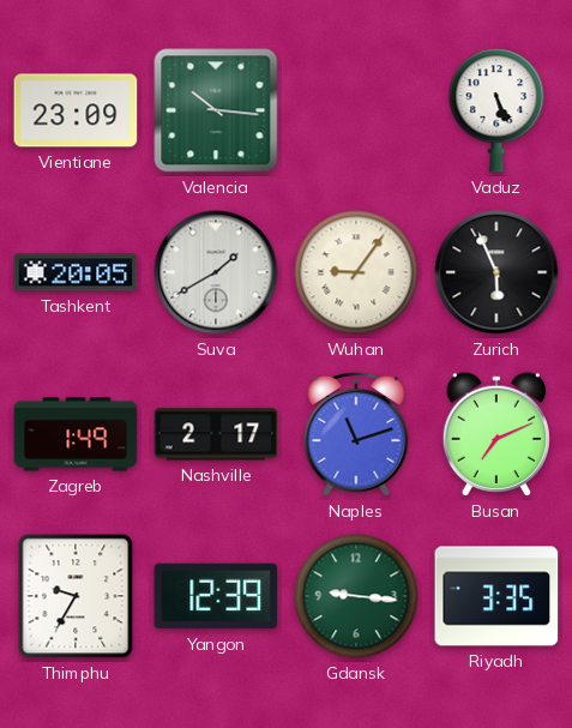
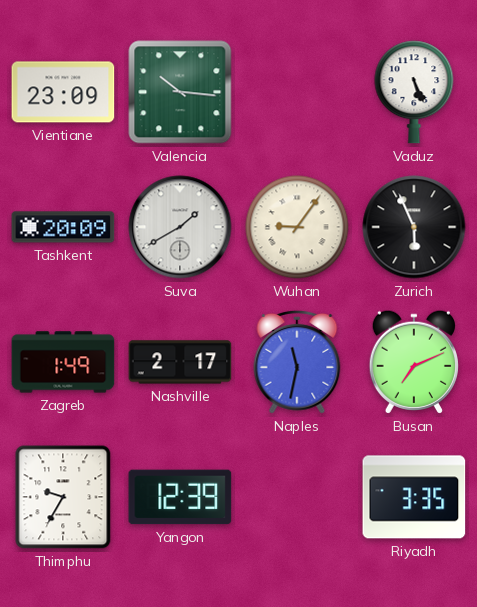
Tashkent: 20:05 -> 20:09
Naples: 11:12 -> 11:32
Gdansk: 9:16 -> none
